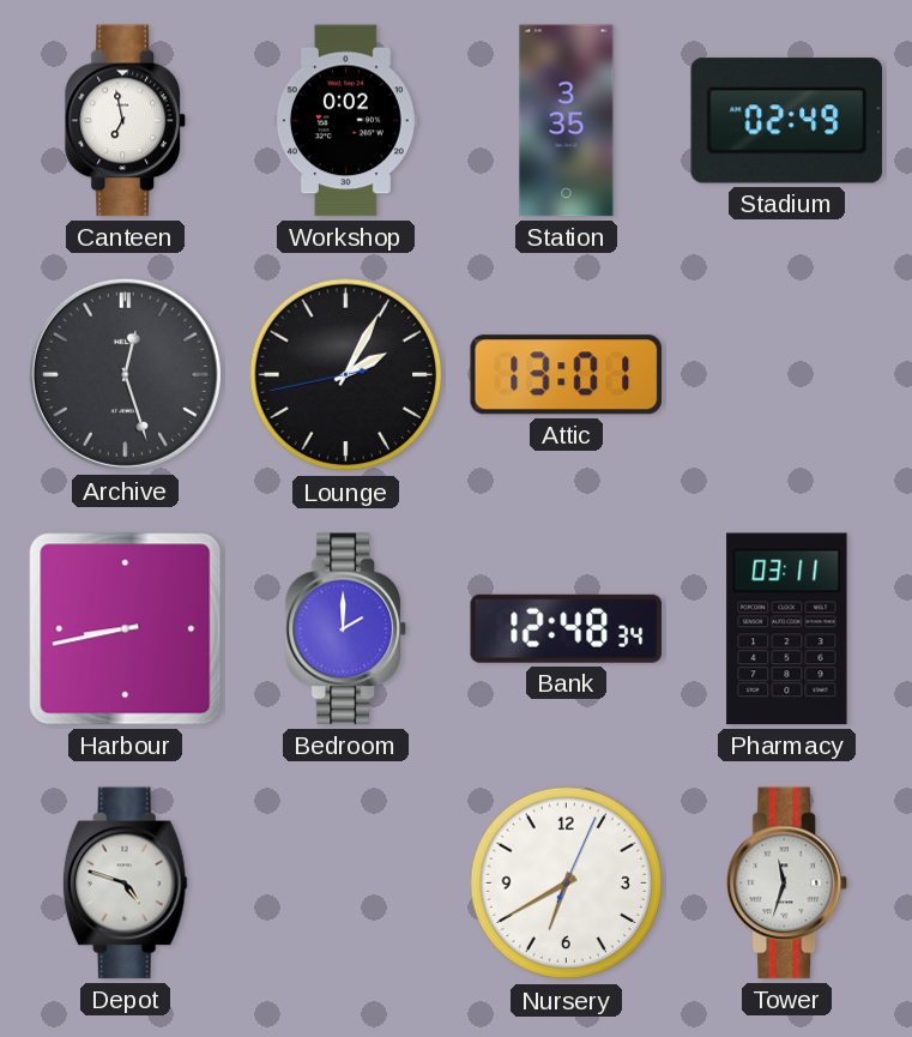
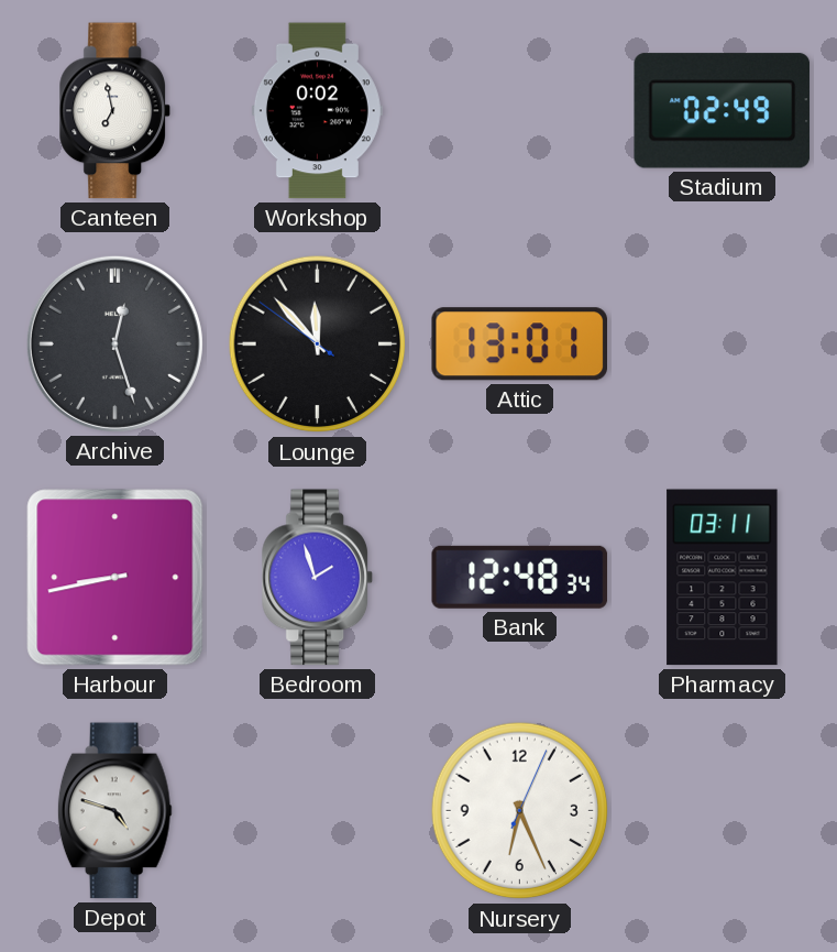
Station: 3:35 -> none
Lounge: 2:04 -> 11:52
Bedroom: 2:00 -> 1:57
Nursery: 6:40 -> 6:26
Tower: 11:33 -> none
